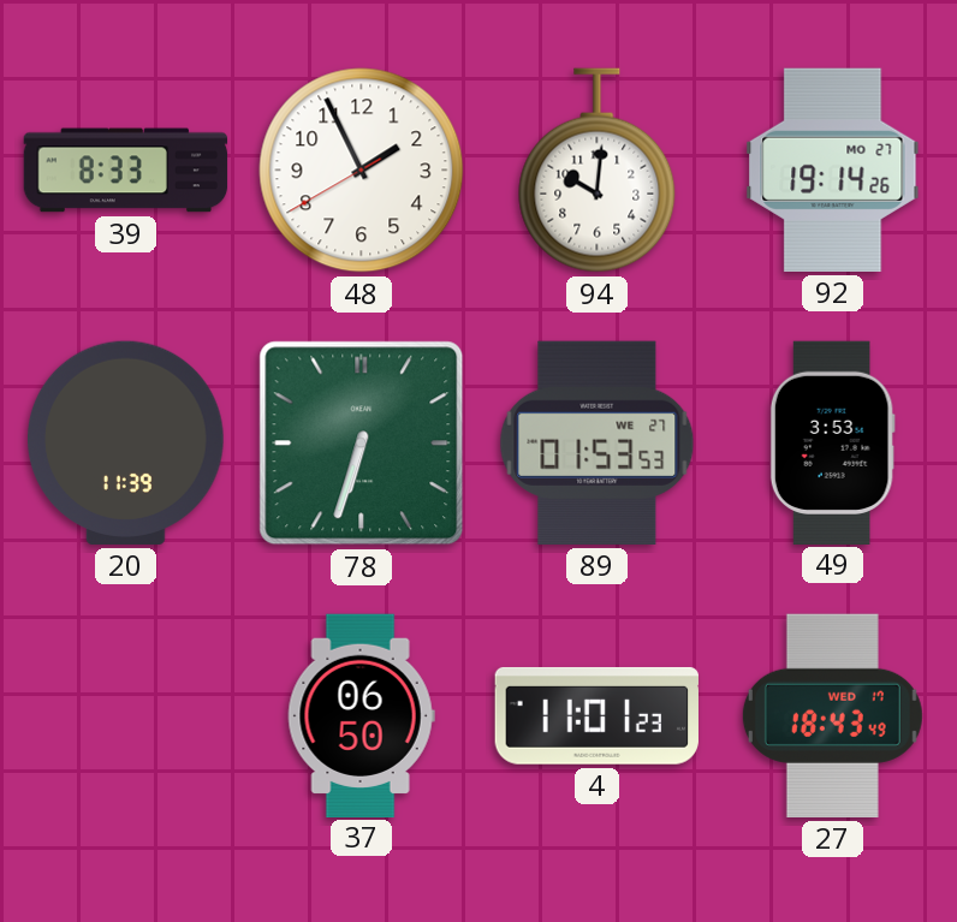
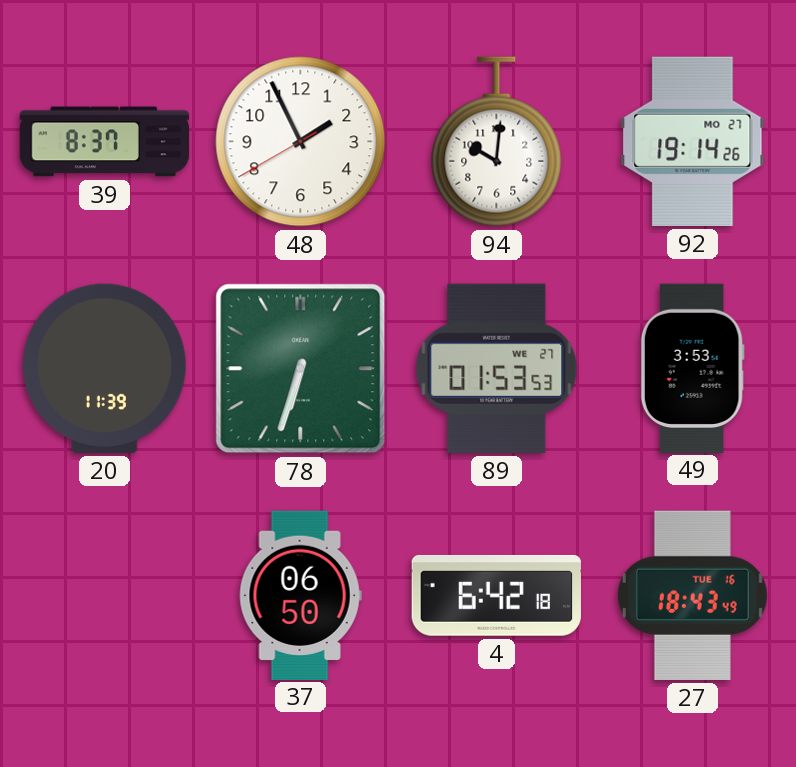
39: 8:33 -> 8:37
4: 11:01 -> 6:42
27 date: WED 17 -> TUE 16
